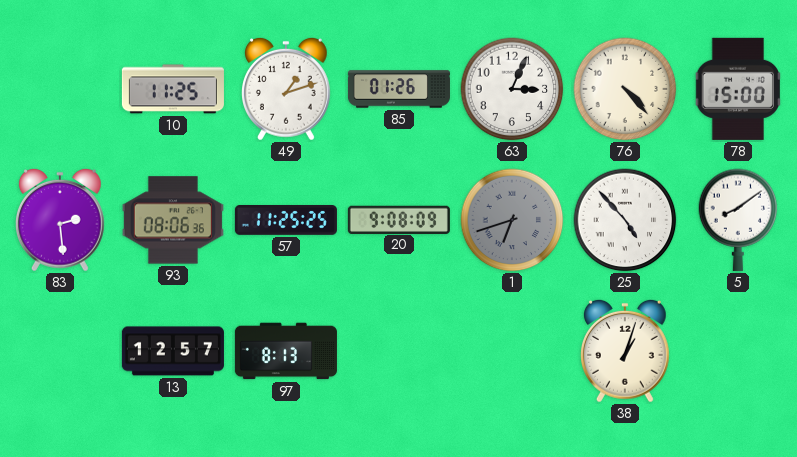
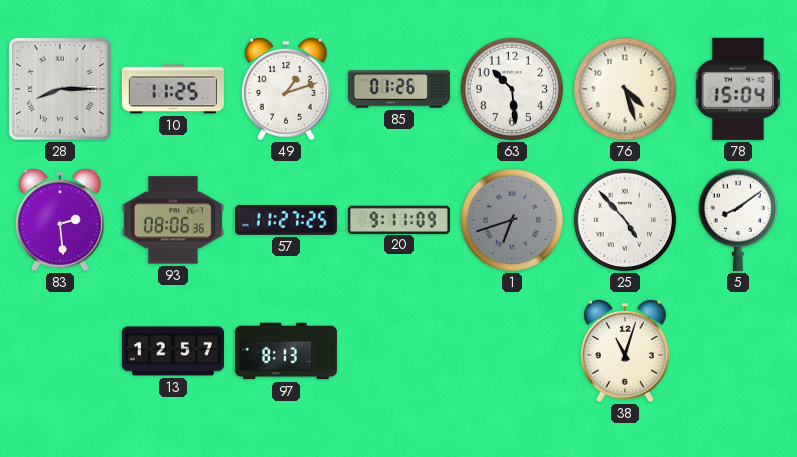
28: none -> 8:15
63: 3:04 -> 10:29
76: 4:23 -> 4:27
78: 15:00 -> 15:04
57: 11:25 -> 11:27
20: 9:08 -> 9:11
38: 1:03 -> 11:03
